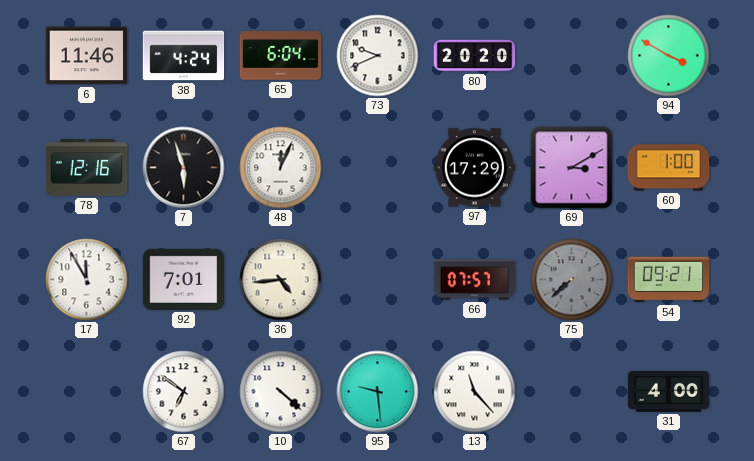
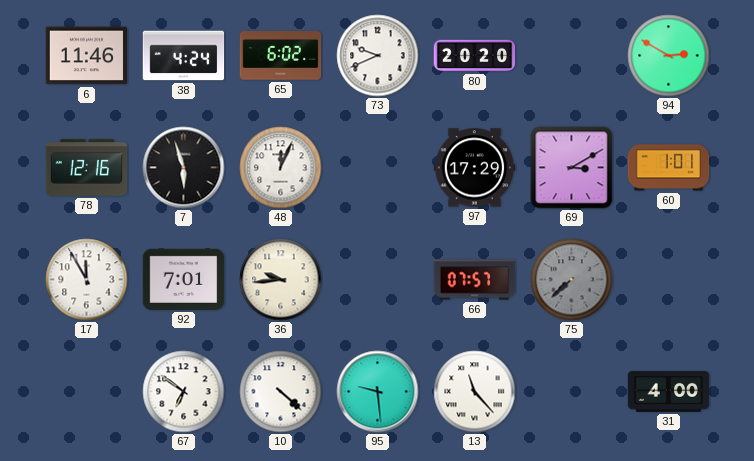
65: 6:04 -> 6:02
94: 3:50 -> 2:50
60: 1:00 -> 1:01
36: 4:44 -> 9:44
54: 09:21 -> none
